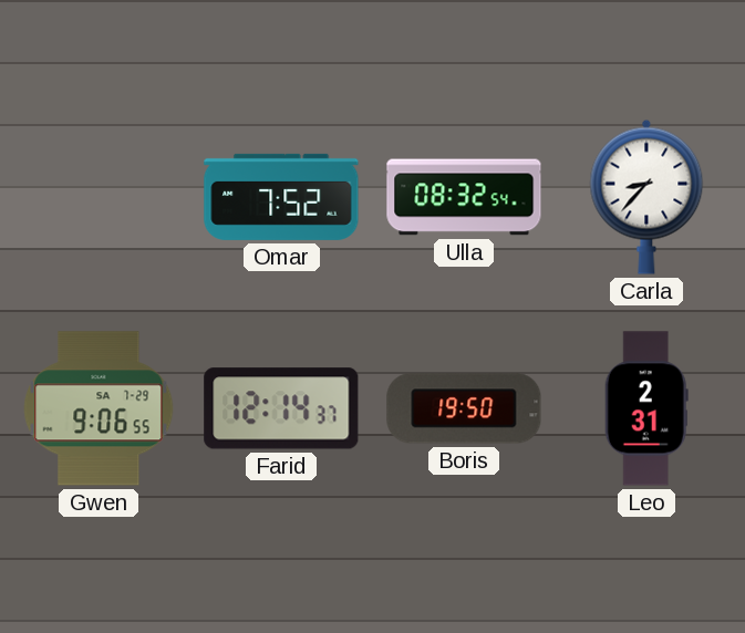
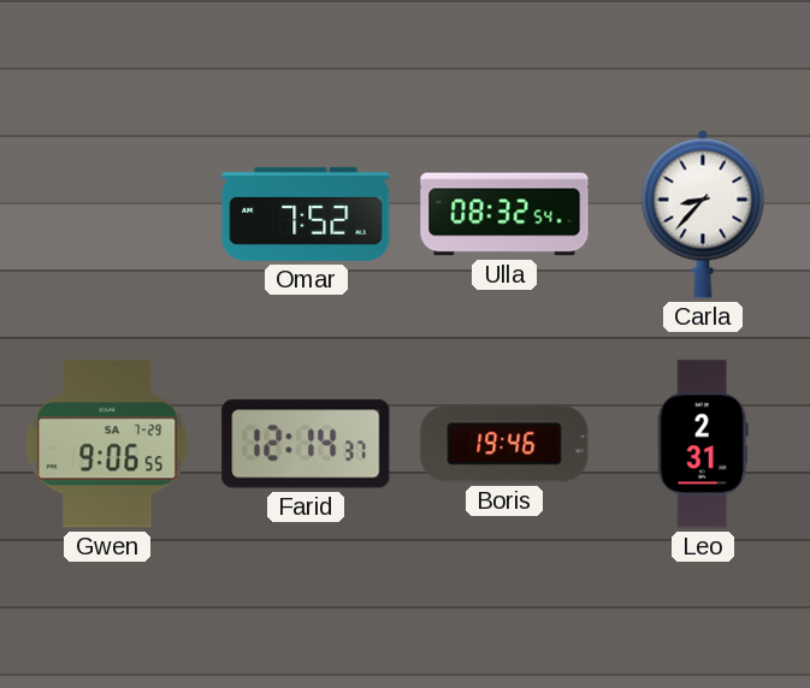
Boris: 19:50 -> 19:46
